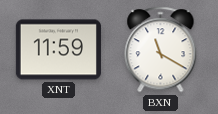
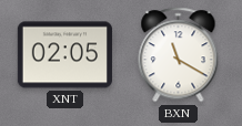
XNT: 11:59 -> 02:05
